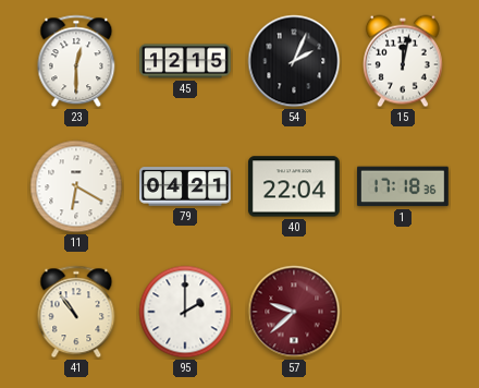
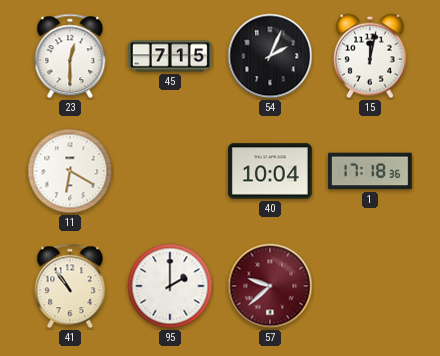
45: 12:15 -> 7:15
79: 04:21 -> none
40: 22:04 -> 10:04
